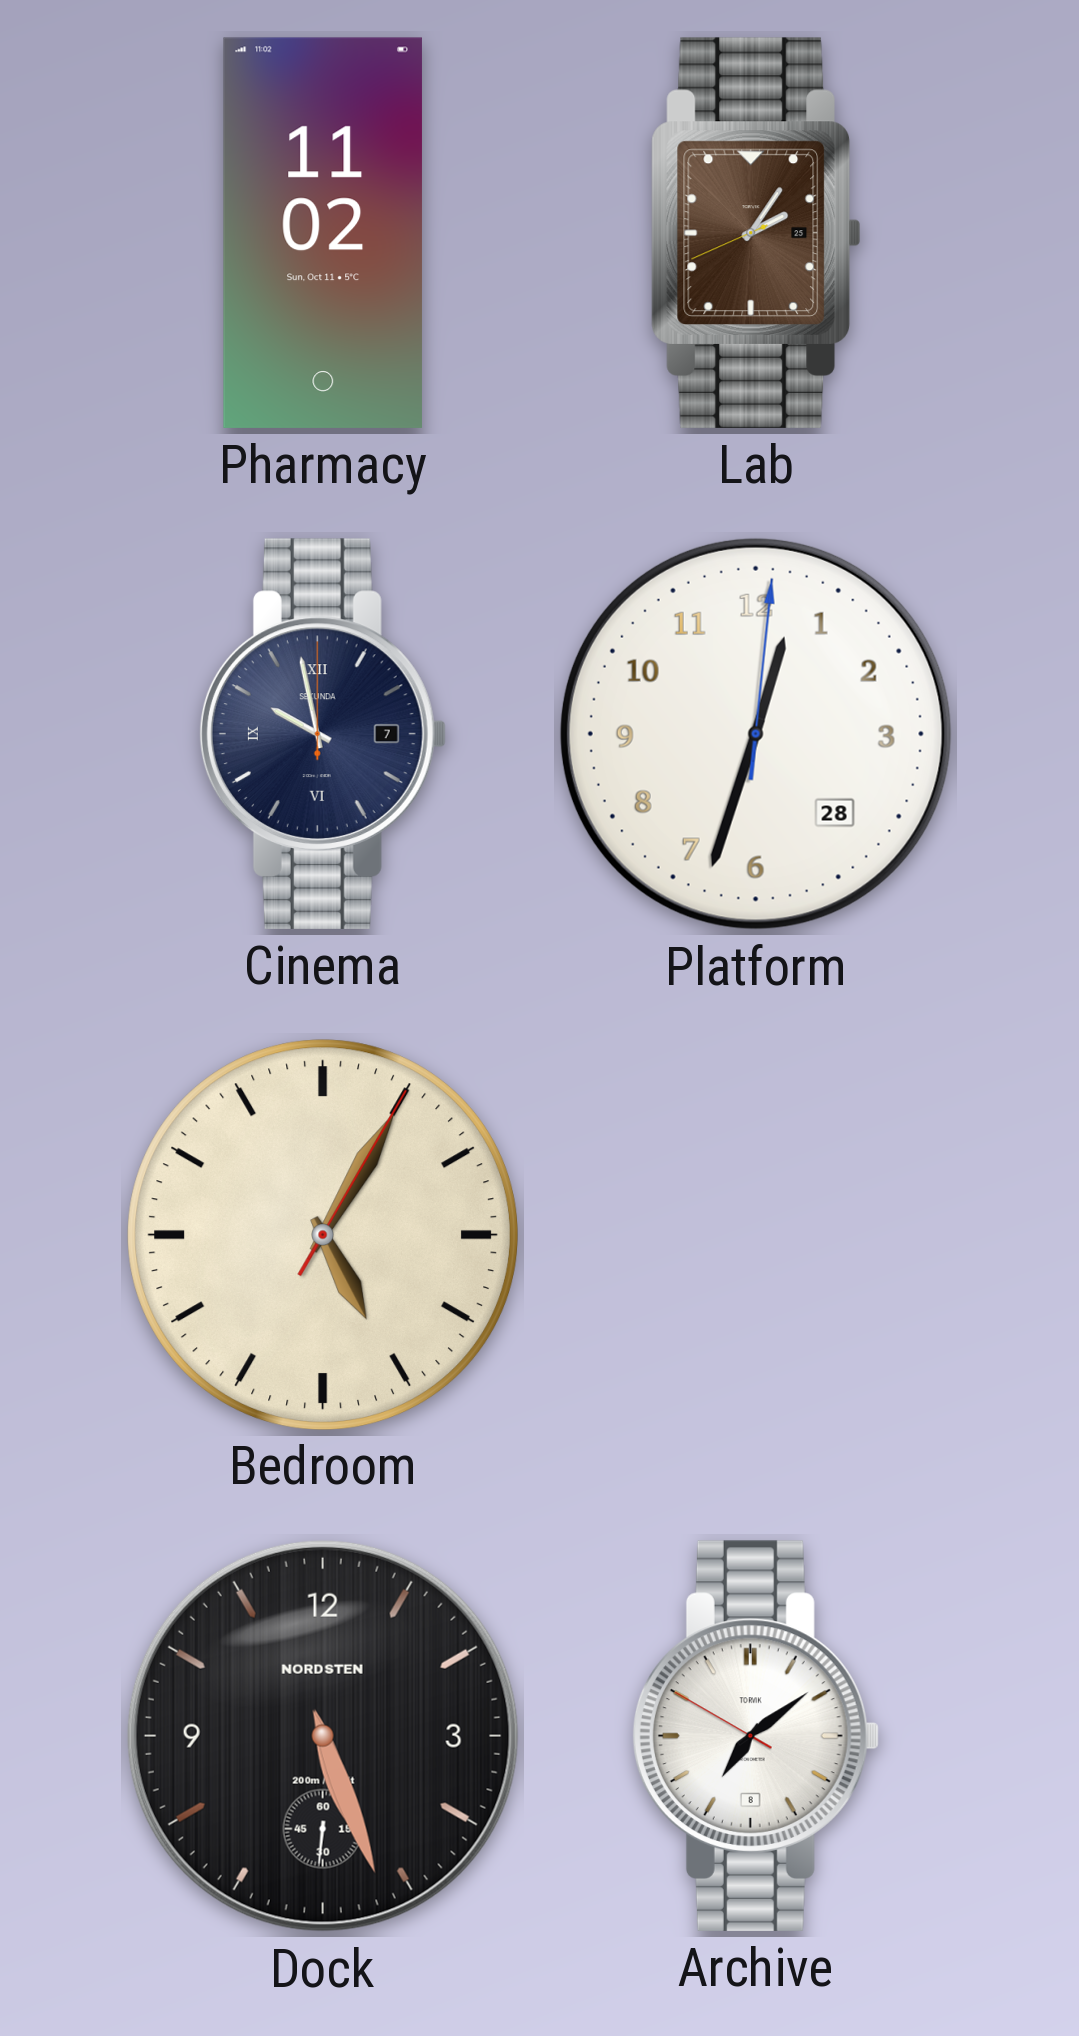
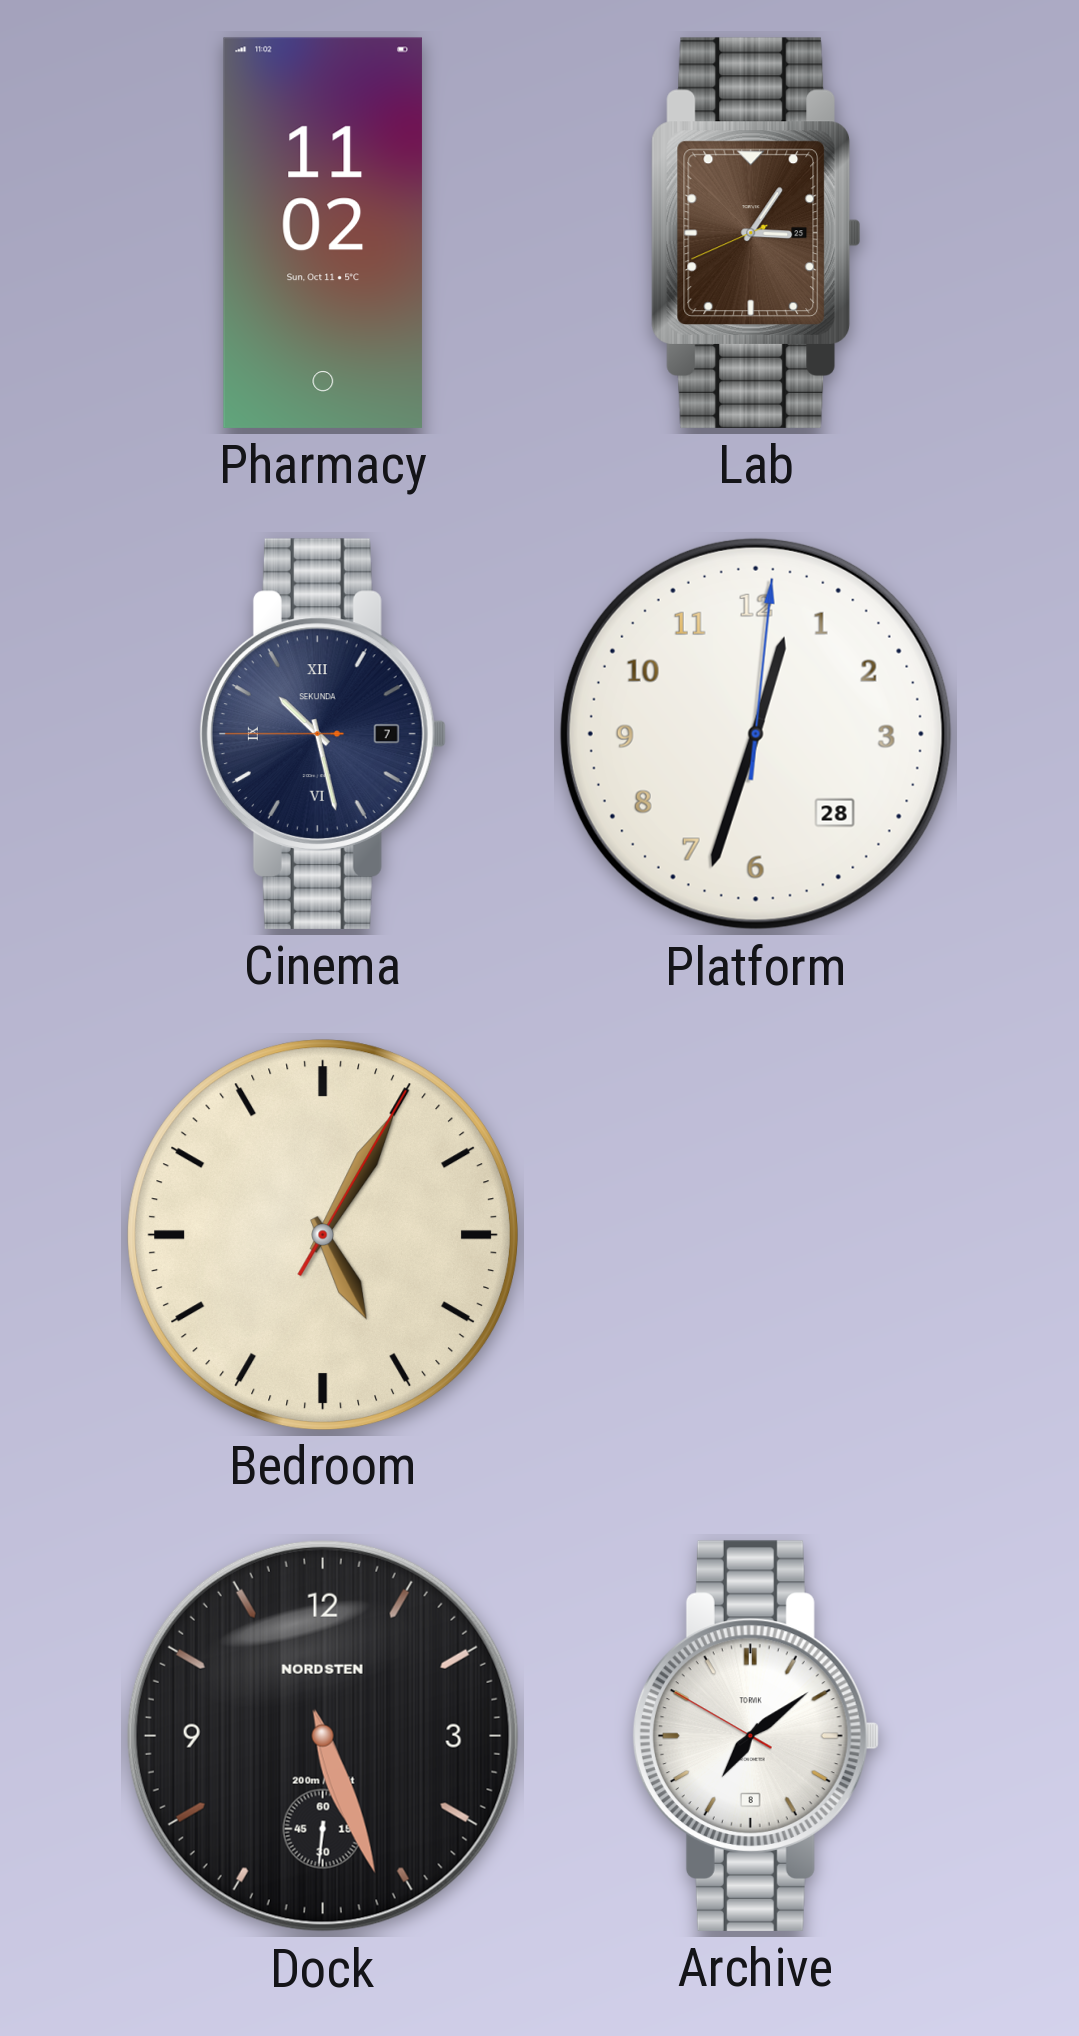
Lab: 2:05 -> 3:05
Cinema: 9:58 -> 10:27
